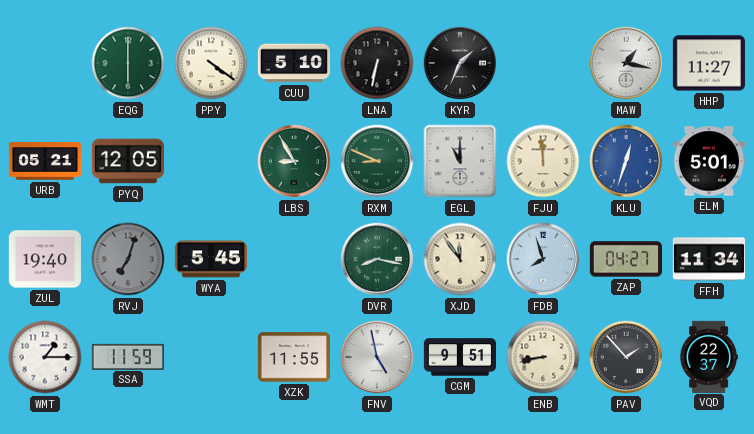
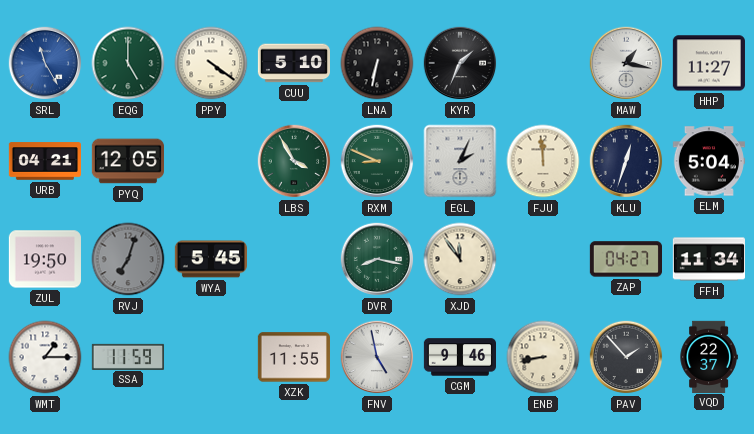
SRL: none -> 11:25
EQG: 6:00 -> 5:00
URB: 05:21 -> 04:21
LBS: 8:55 -> 3:55
EGL: 11:00 -> 2:04
KLU dial: blue -> navy
ELM: 5:01 -> 5:04
ZUL: 19:40 -> 19:50
FDB: 7:57 -> none
CGM: 9:51 -> 9:46
